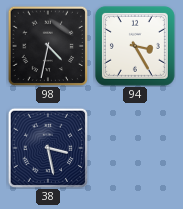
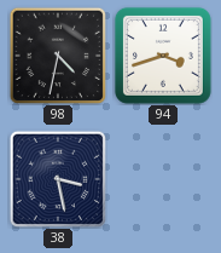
94: 3:25 -> 3:42
